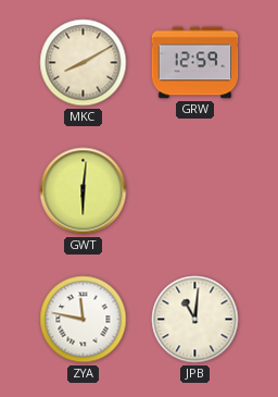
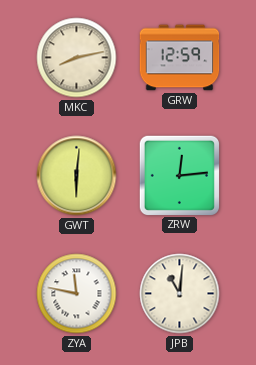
MKC: 8:10 -> 8:13
ZRW: none -> 12:14
